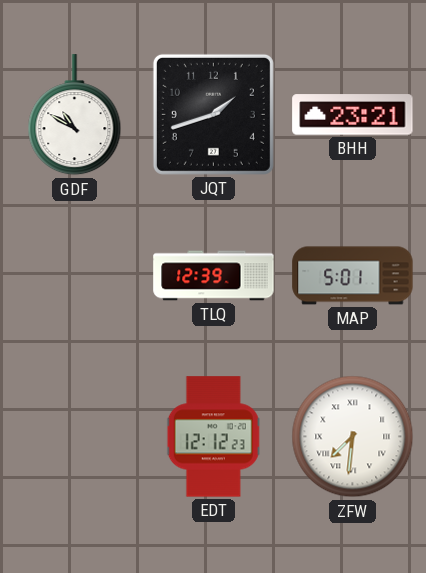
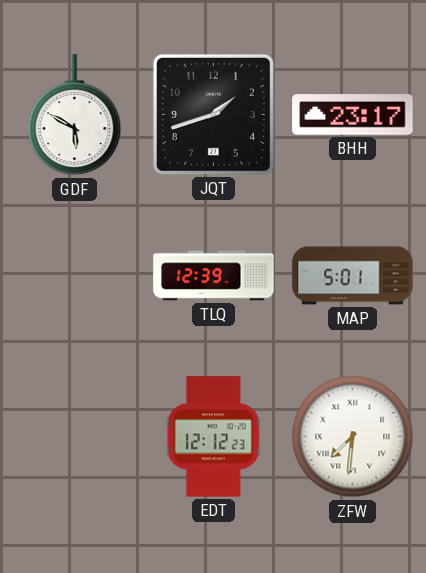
GDF: 10:50 -> 5:50
BHH: 23:21 -> 23:17
